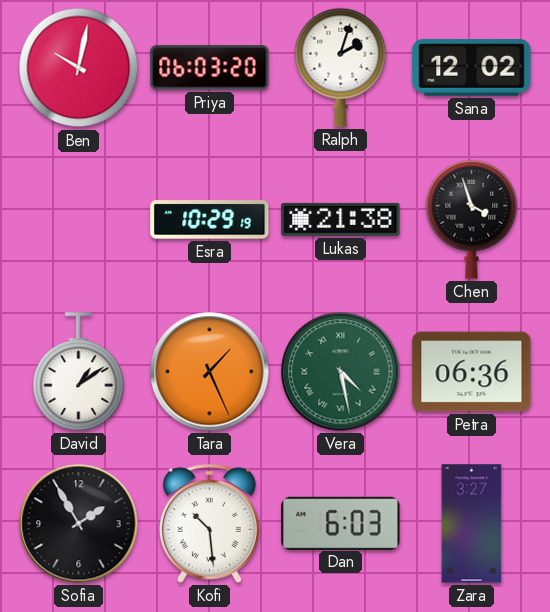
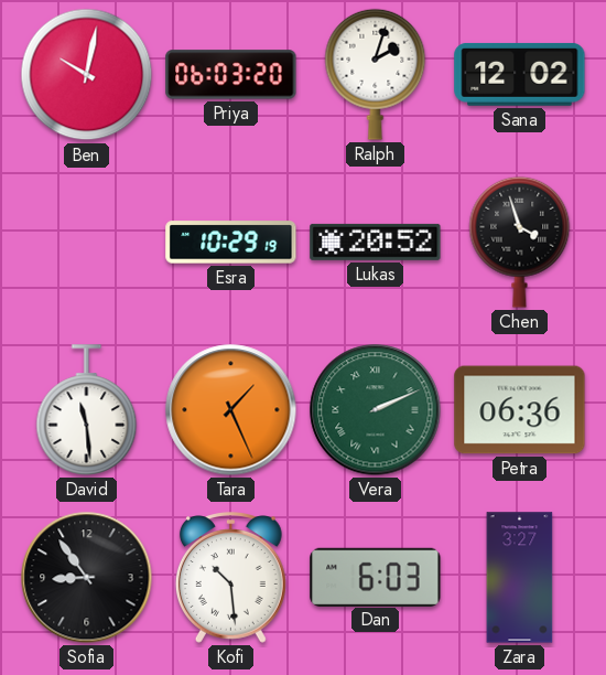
Lukas: 21:38 -> 20:52
David: 1:09 -> 11:29
Vera: 4:28 -> 2:11
Sofia: 1:55 -> 8:54
